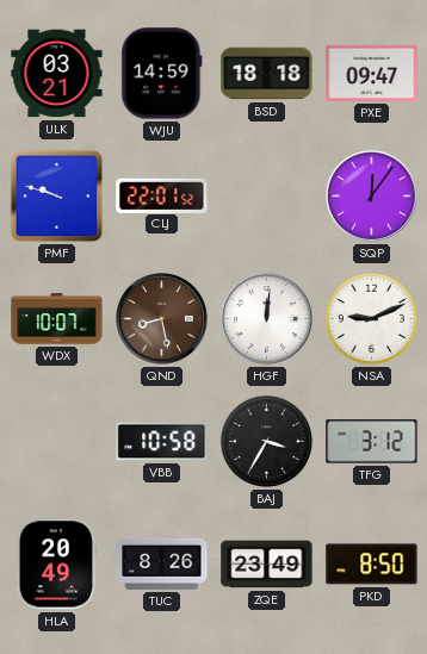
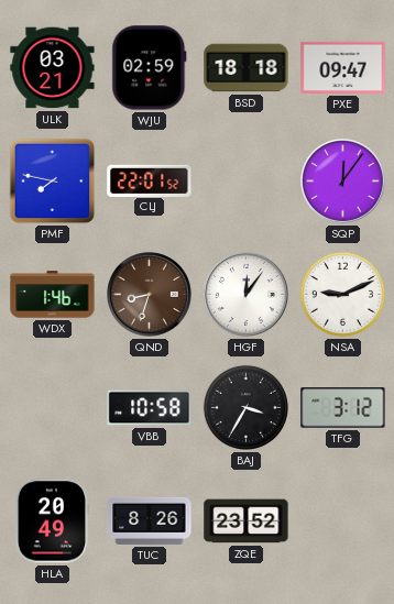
WJU: 14:59 -> 02:59
PMF: 9:48 -> 7:47
WDX: 10:07 -> 1:46
QND: 8:28 -> 8:33
HGF: 12:01 -> 12:06
ZQE: 23:49 -> 23:52
PKD: 8:50 -> none
